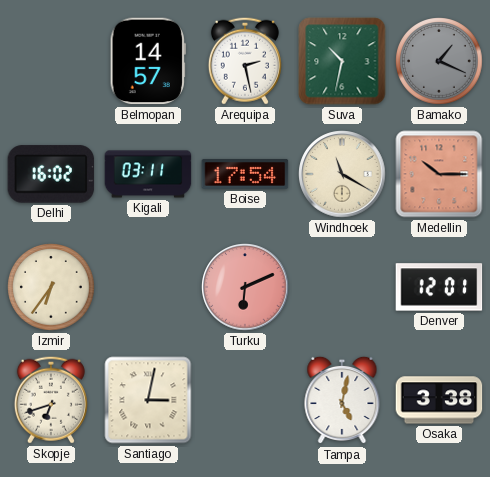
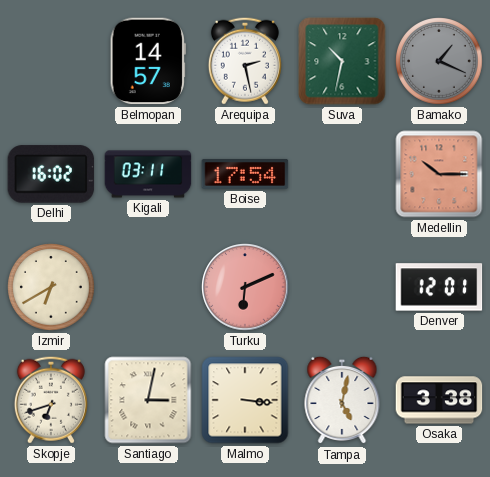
Windhoek: 11:20 -> none
Izmir: 6:36 -> 6:40
Malmo: none -> 3:16
